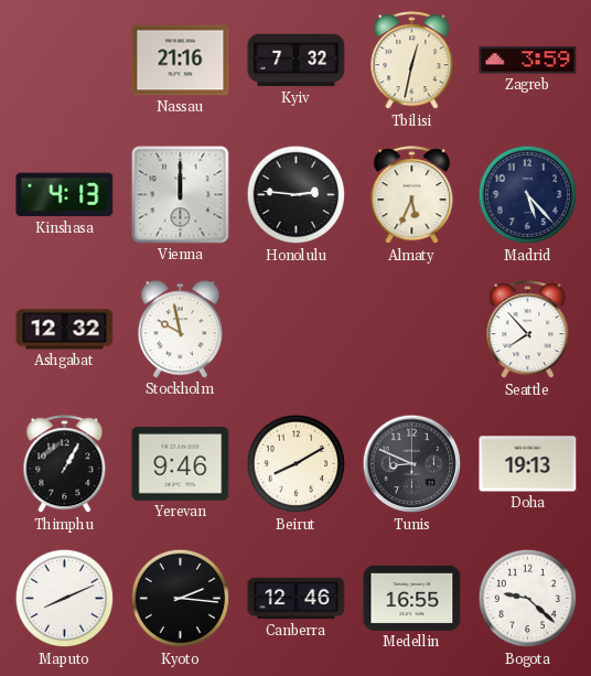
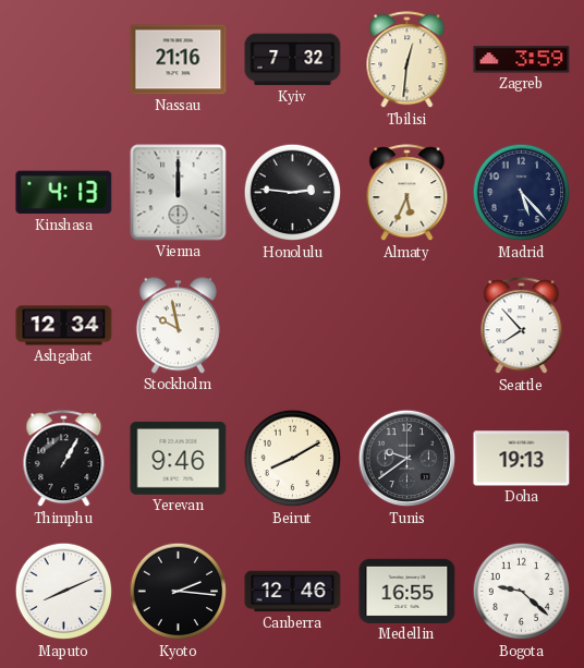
Tbilisi: 12:32 -> 12:31
Ashgabat: 12:32 -> 12:34
Tunis: 8:49 -> 9:39
